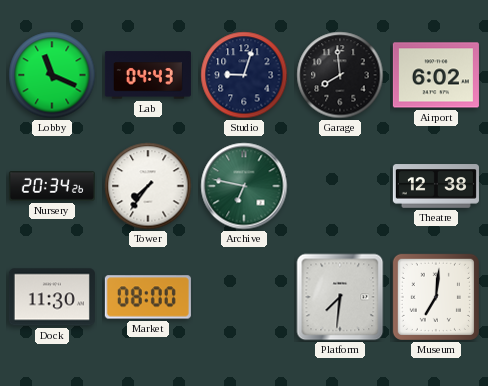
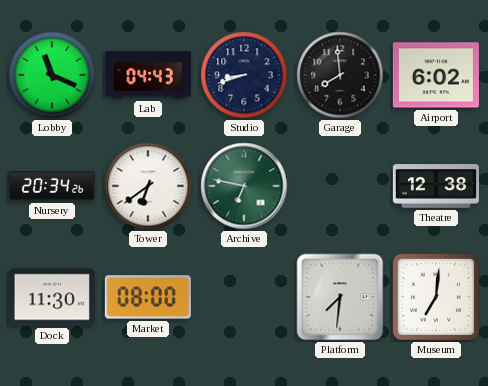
Studio: 9:03 -> 8:42
Tower: 7:36 -> 6:39
